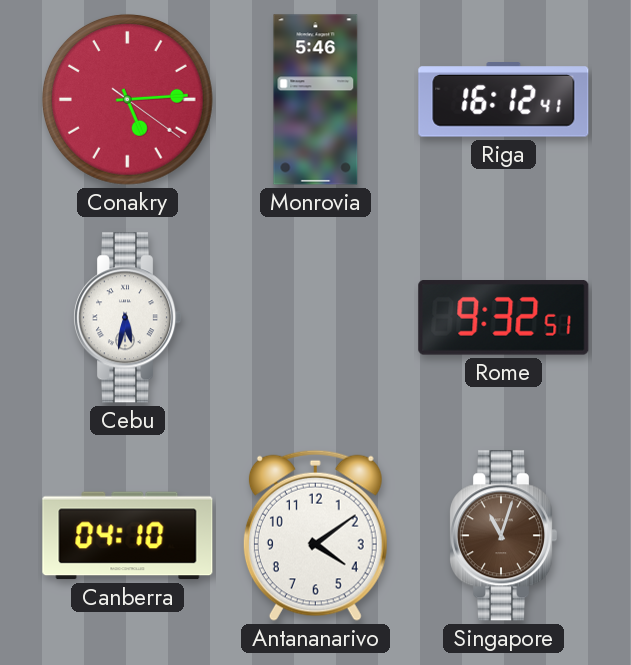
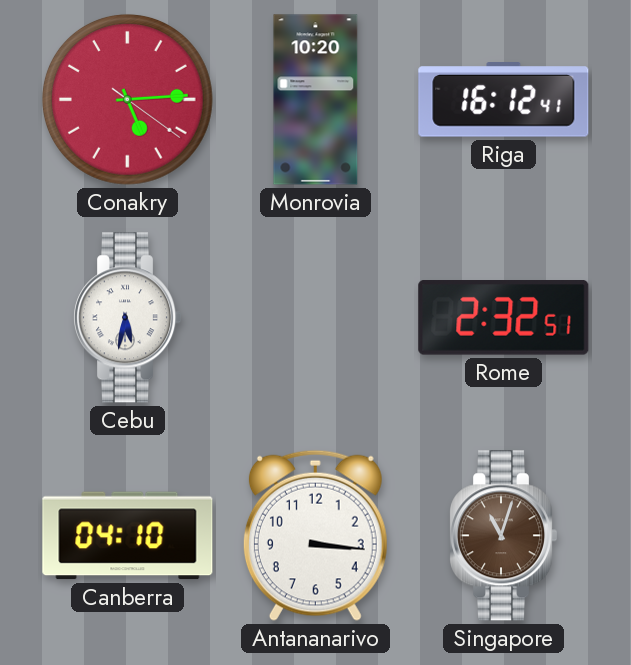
Monrovia: 5:46 -> 10:20
Rome: 9:32 -> 2:32
Antananarivo: 4:09 -> 3:16
